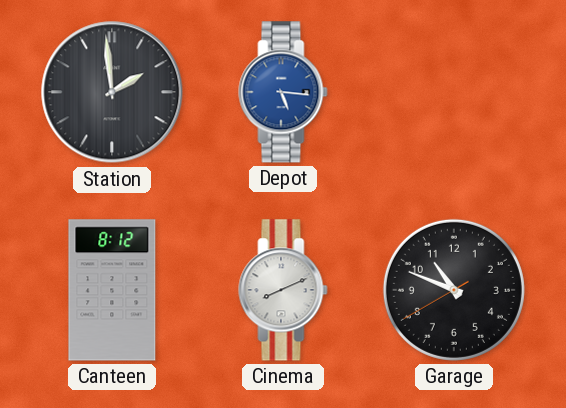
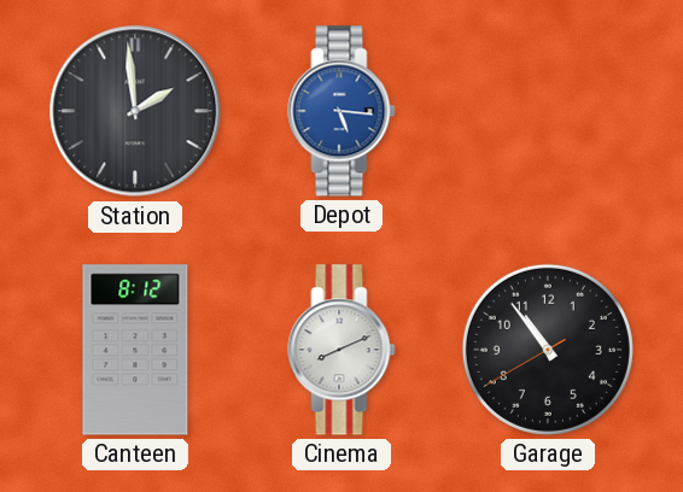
Garage: 10:48 -> 10:53
